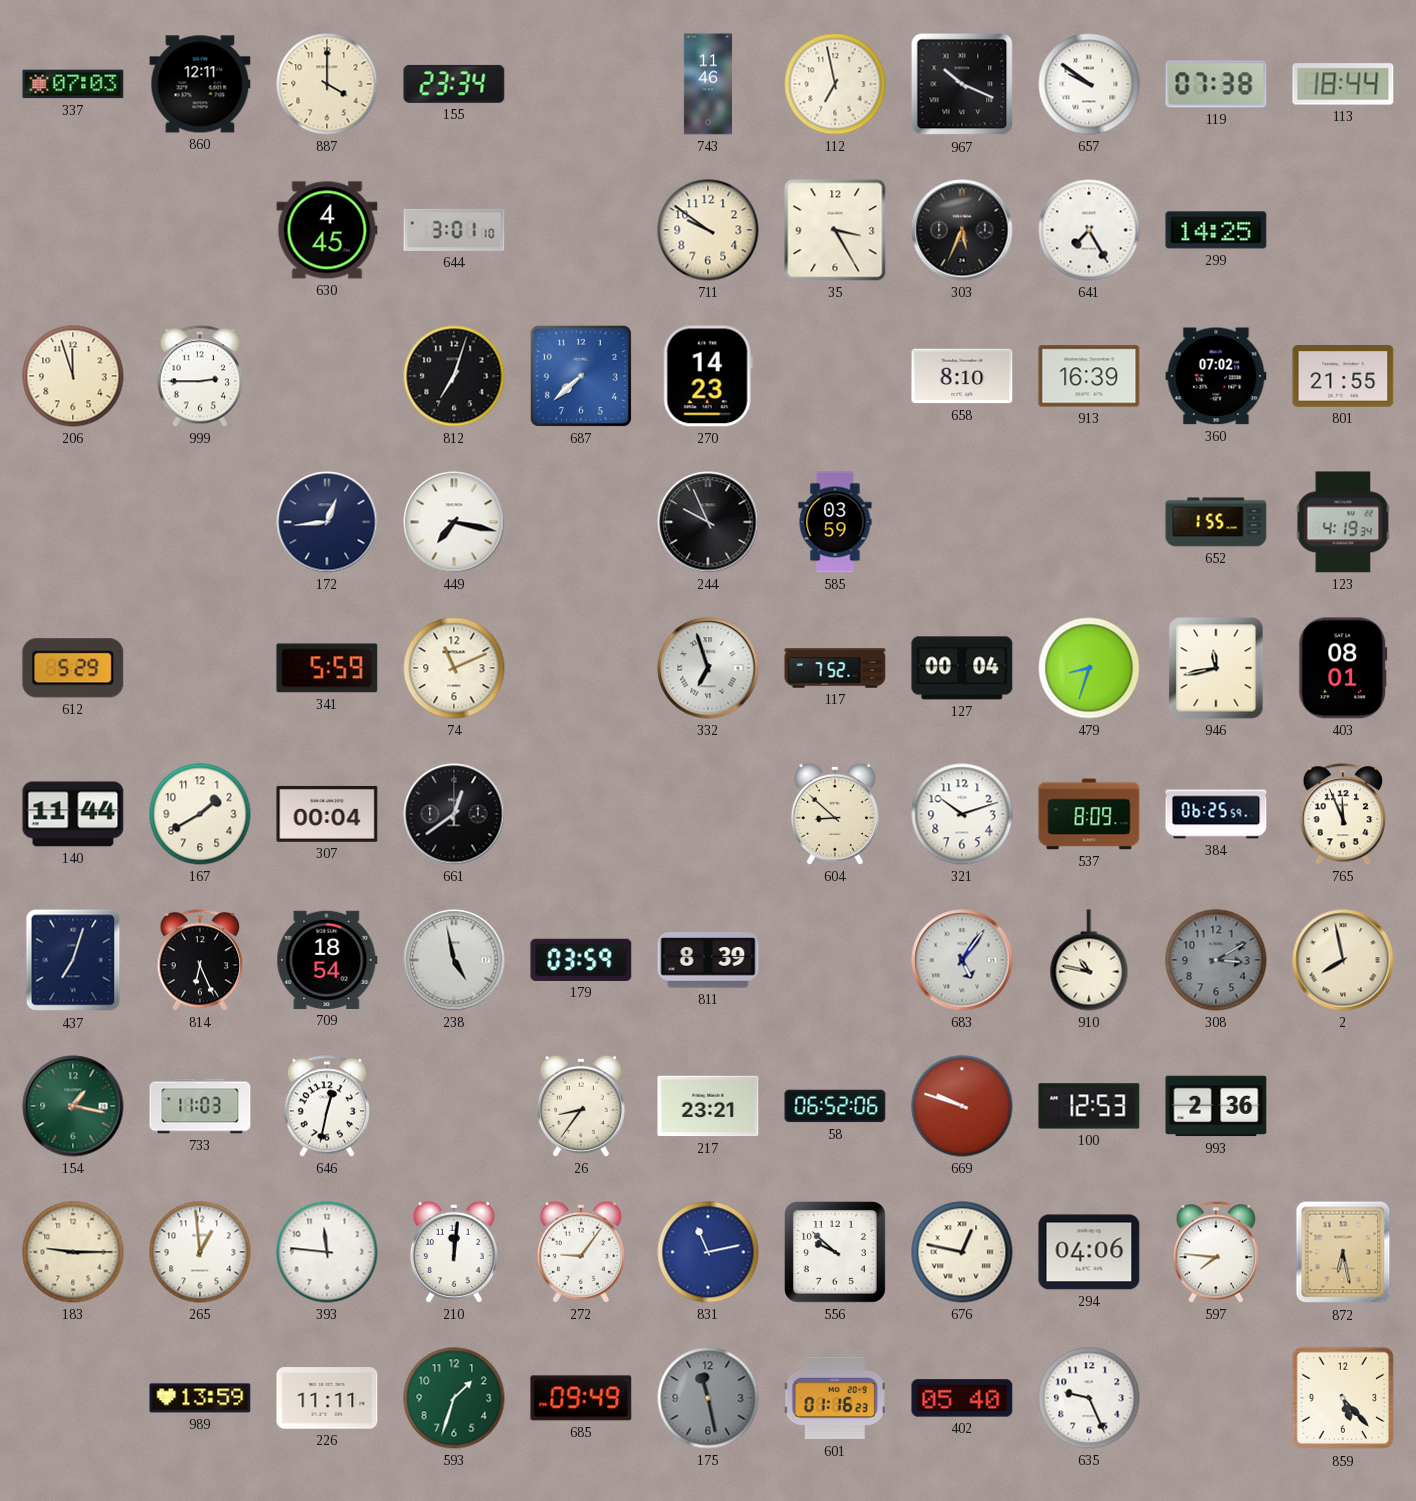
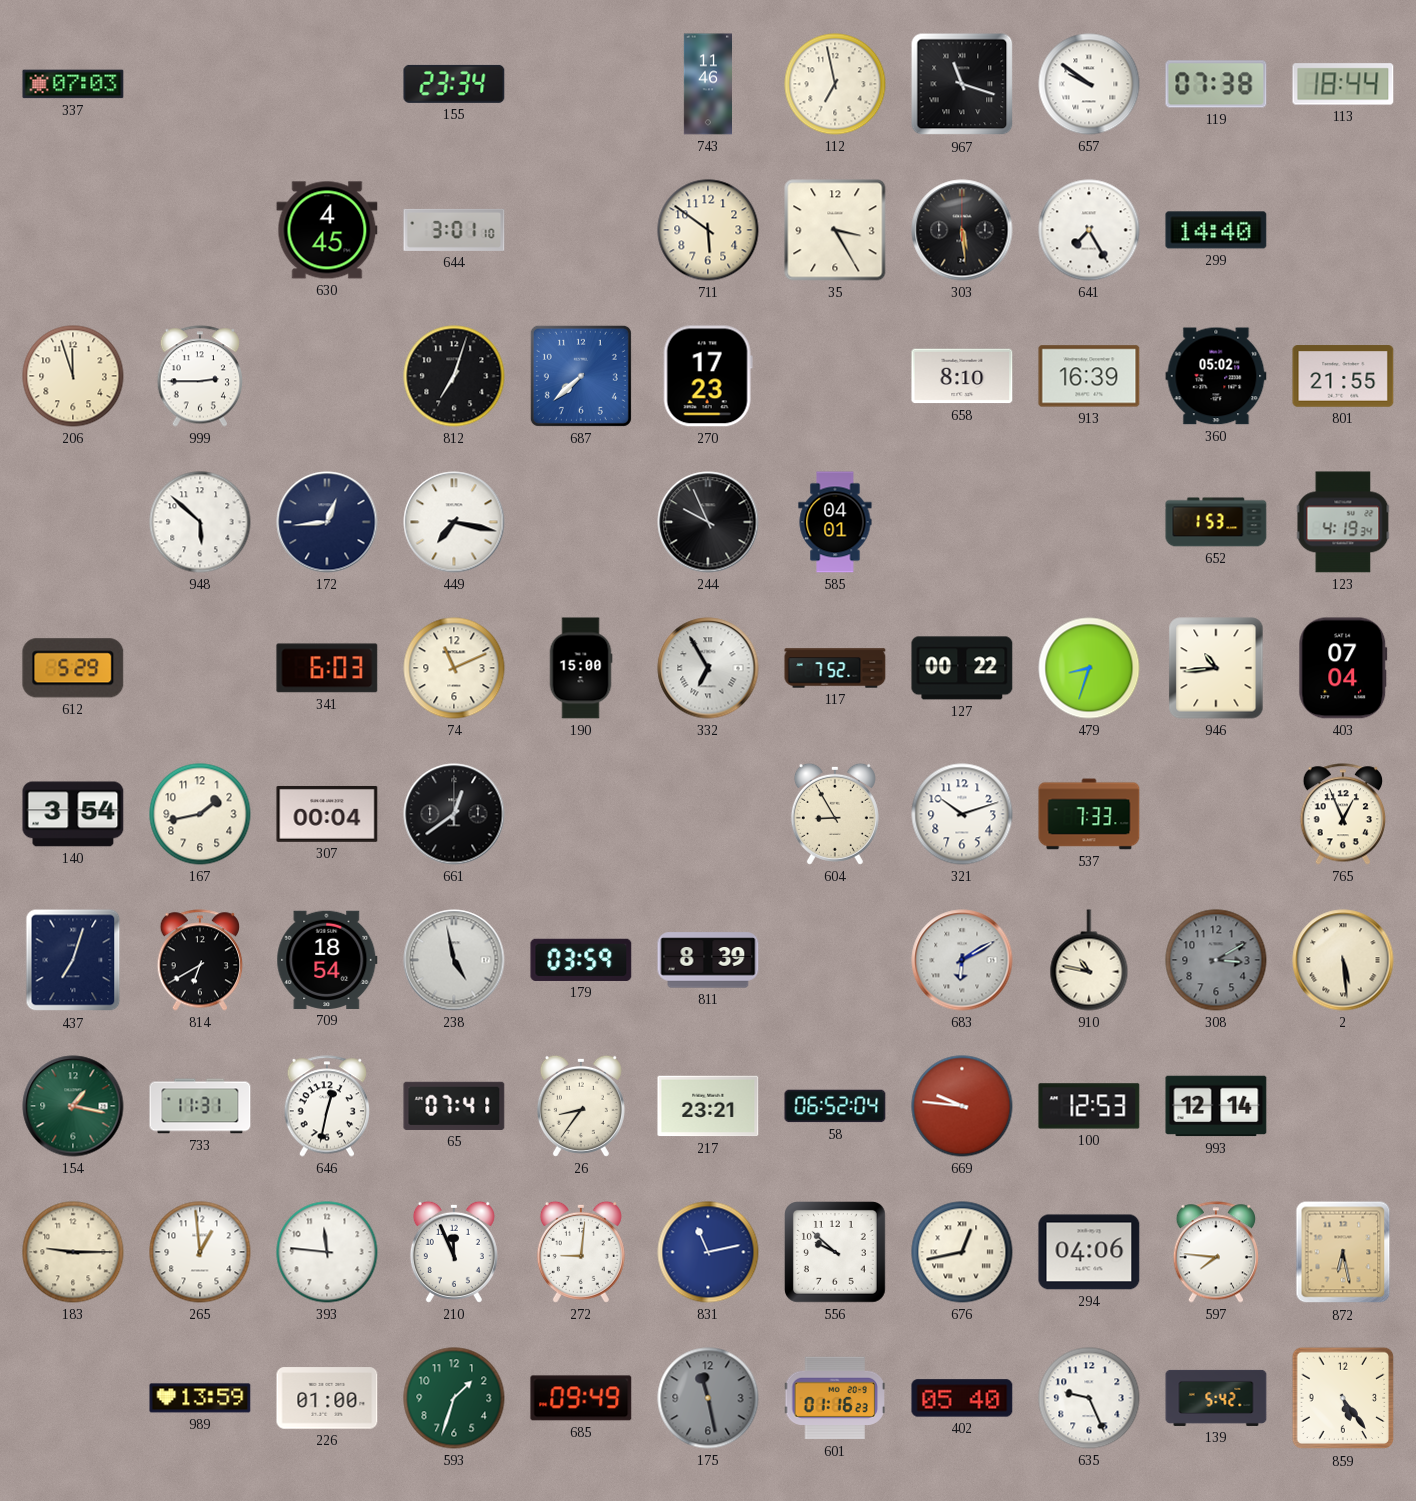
860: 12:11 -> none
887: 4:00 -> none
967: 10:19 -> 11:18
711: 9:51 -> 5:51
303: 5:34 -> 5:29
299: 14:25 -> 14:40
270: 14:23 -> 17:23
360: 07:02 -> 05:02
948: none -> 5:52
585: 03:59 -> 04:01
652: 1:55 -> 1:53
341: 5:59 -> 6:03
190: none -> 15:00
332: 6:57 -> 6:55
127: 00:04 -> 00:22
946: 11:43 -> 10:44
403: 08:01 -> 07:04
140: 11:44 -> 3:54
167: 1:40 -> 1:43
604: 8:52 -> 8:55
537: 8:09 -> 7:33
384: 06:25 -> none
765: 11:56 -> 12:56
814: 6:26 -> 6:40
683: 5:06 -> 6:10
2: 7:58 -> 5:29
733: 11:03 -> 11:31
65: none -> 07:41
58: 06:52:06 -> 06:52:04
669: 9:48 -> 9:46
993: 2:36 -> 12:14
210: 12:01 -> 11:56
272: 9:06 -> 9:01
676: 12:47 -> 12:43
226: 11:11 -> 01:00
139: none -> 5:42
859: 5:23 -> 5:24
